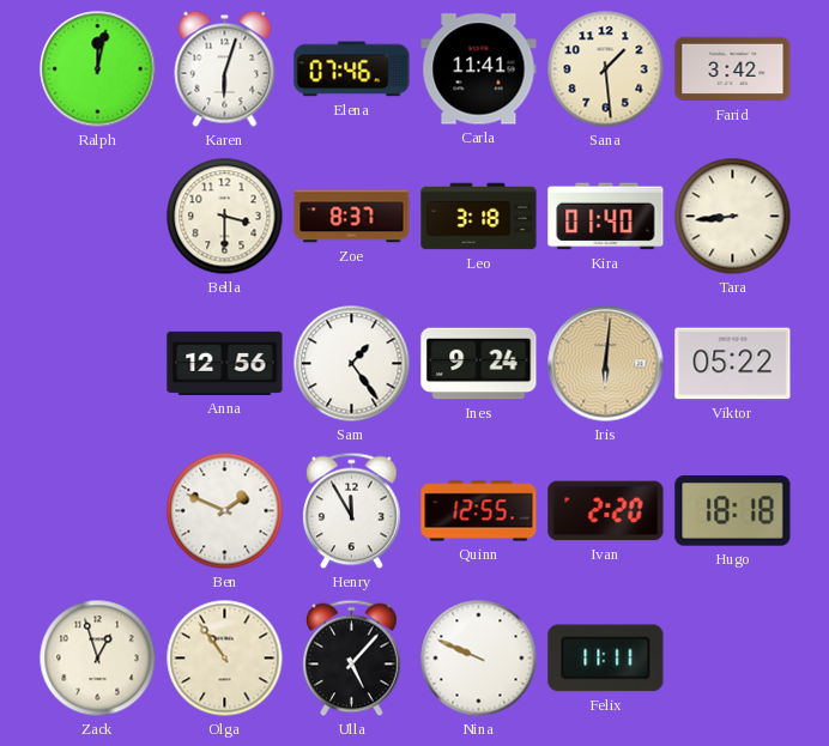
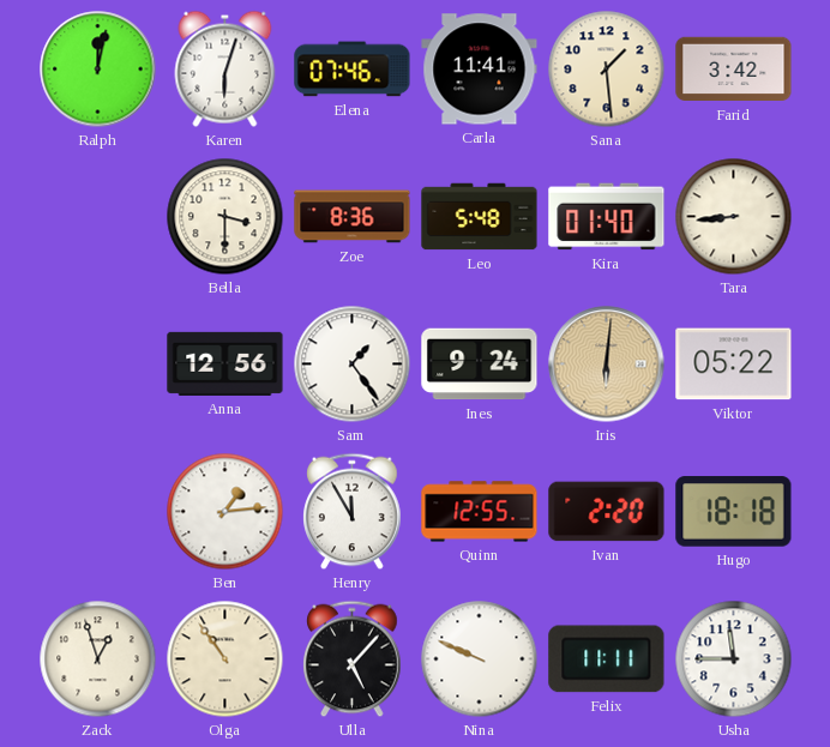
Zoe: 8:37 -> 8:36
Leo: 3:18 -> 5:48
Ben: 1:49 -> 1:14
Usha: none -> 11:45
